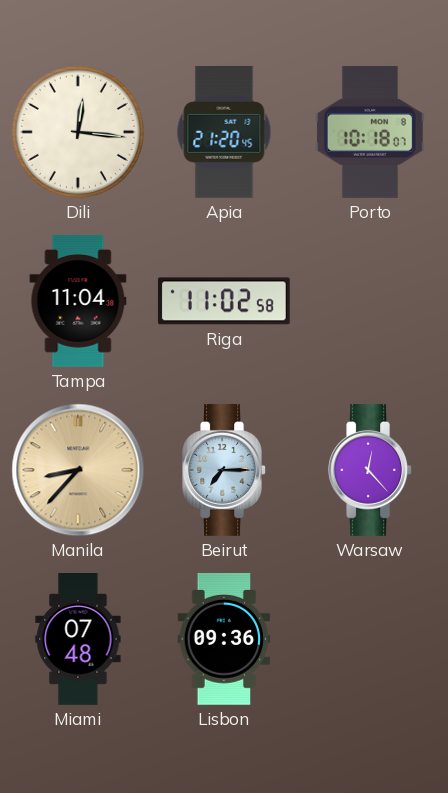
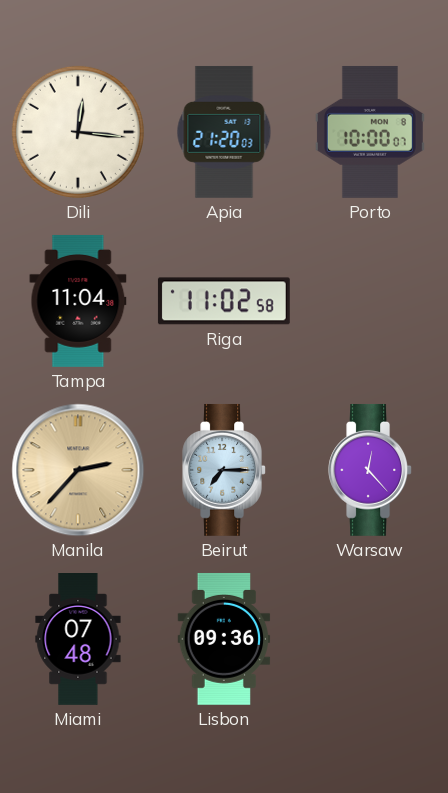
Apia: 21:20:45 -> 21:20:03
Porto: 10:18 -> 10:00
Manila: 8:37 -> 2:37
